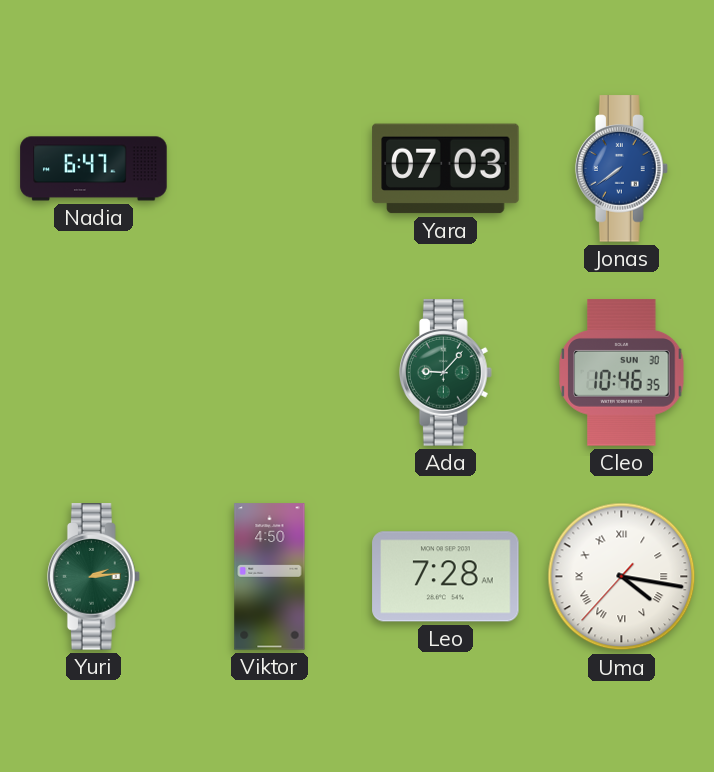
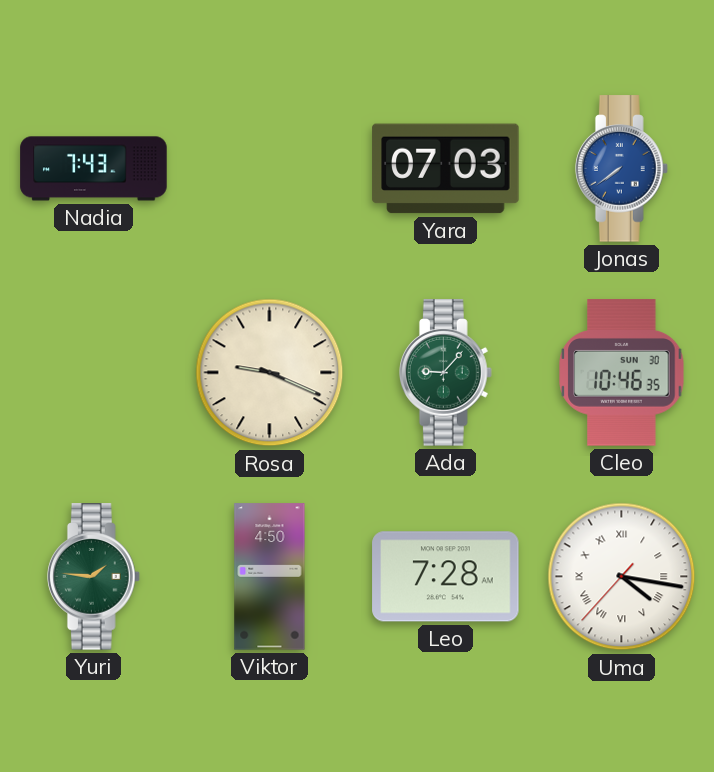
Nadia: 6:47 -> 7:43
Rosa: none -> 9:19
Yuri: 2:14 -> 1:46
